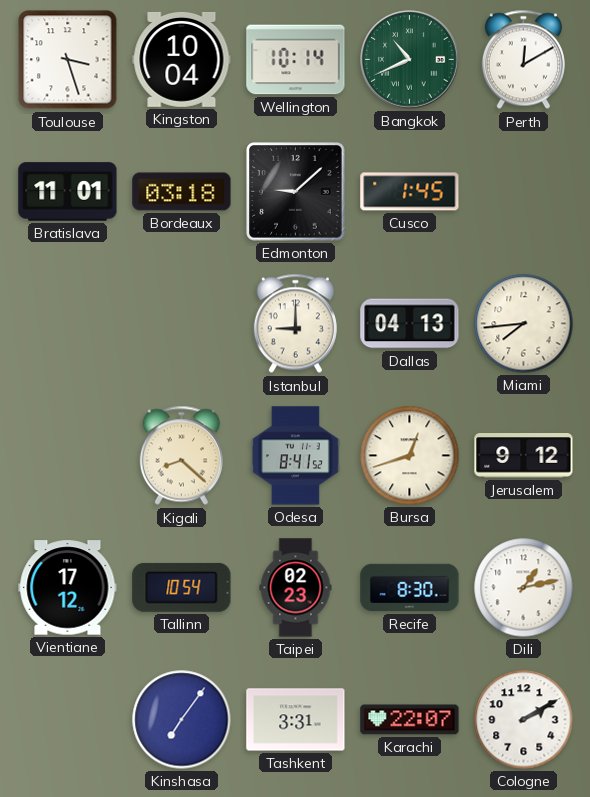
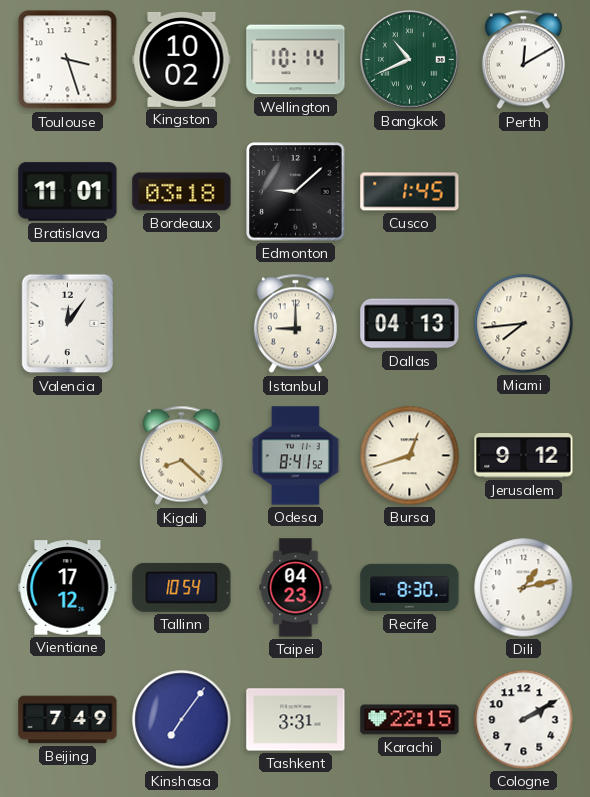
Kingston: 10:04 -> 10:02
Valencia: none -> 12:06
Taipei: 02:23 -> 04:23
Beijing: none -> 7:49
Karachi: 22:07 -> 22:15
